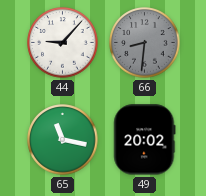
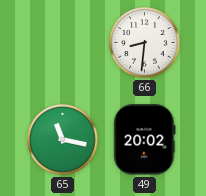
44: 9:07 -> none
66 dial: grey -> white
